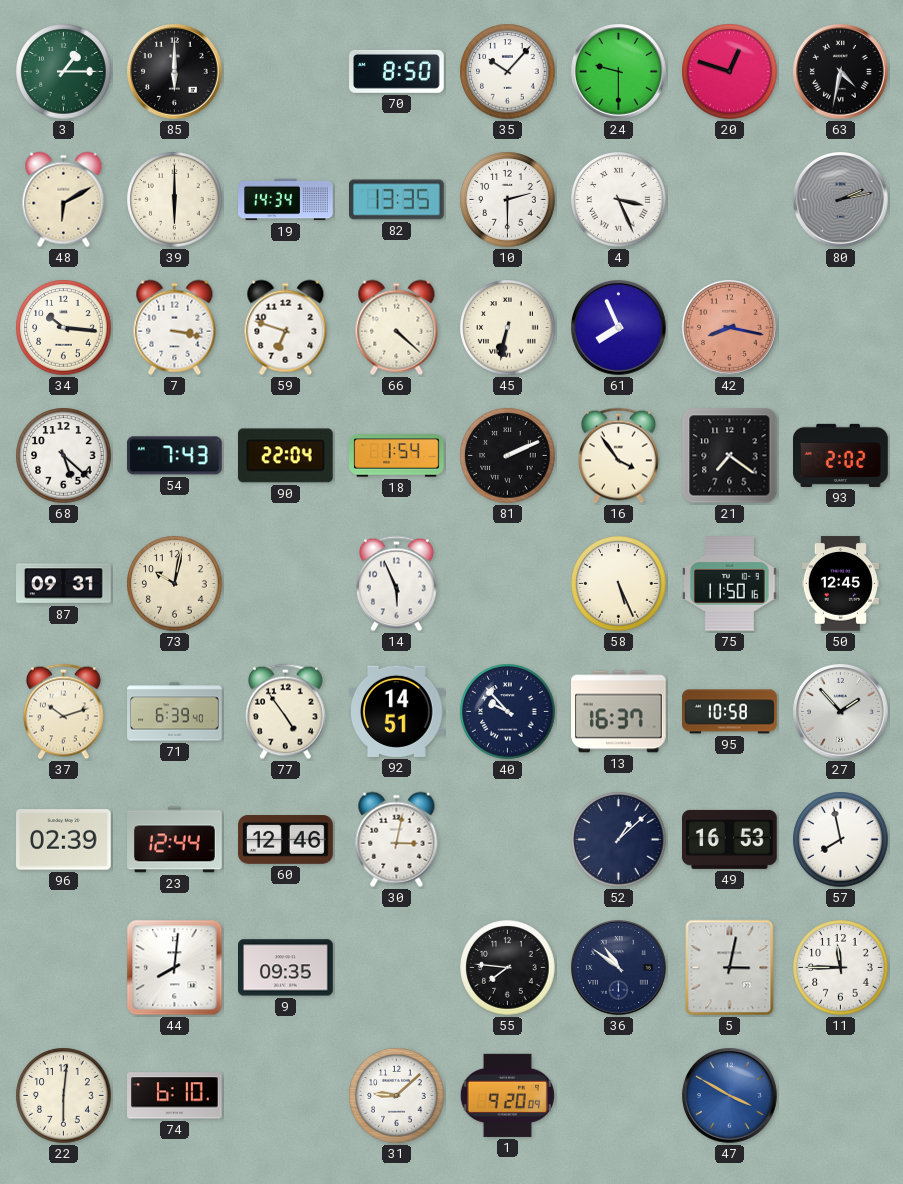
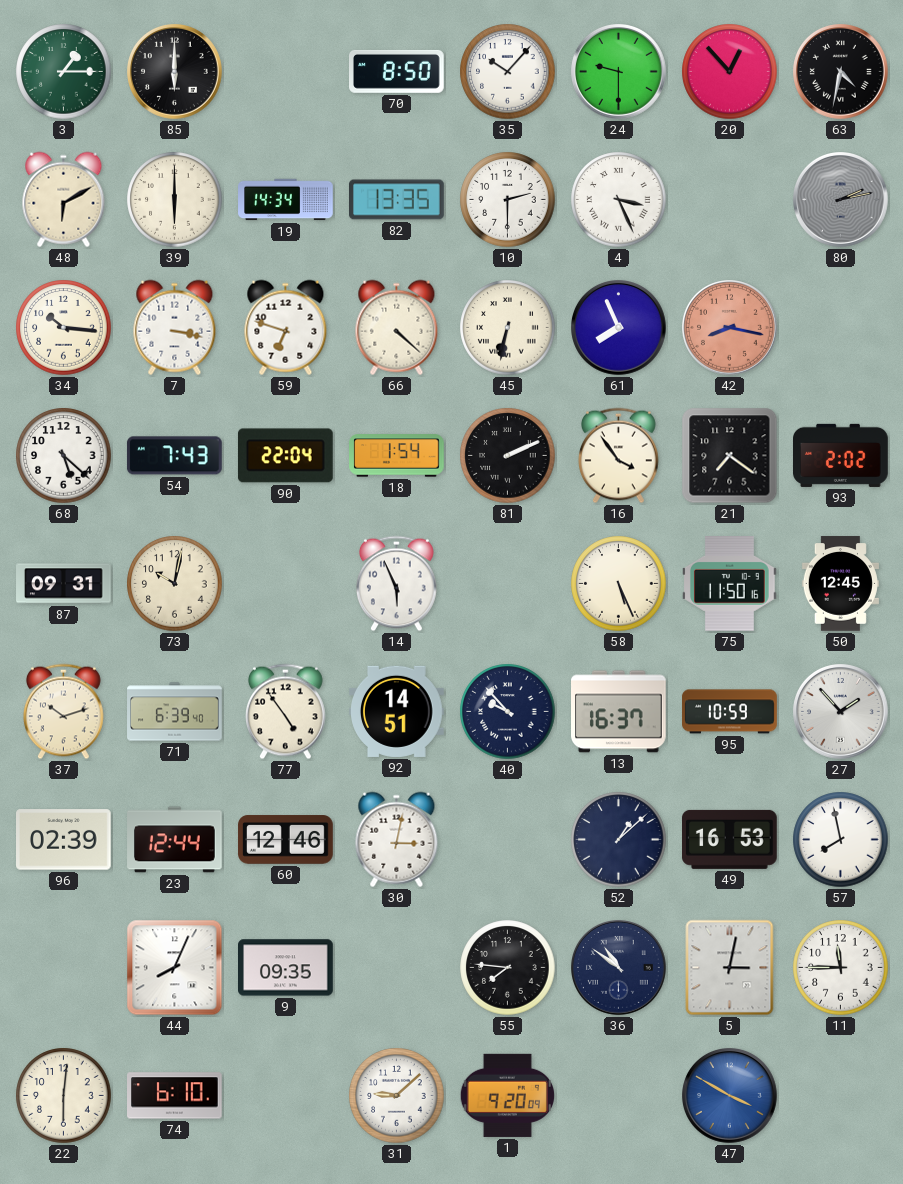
20: 12:48 -> 12:53
95: 10:58 -> 10:59
44: 8:01 -> 8:04
